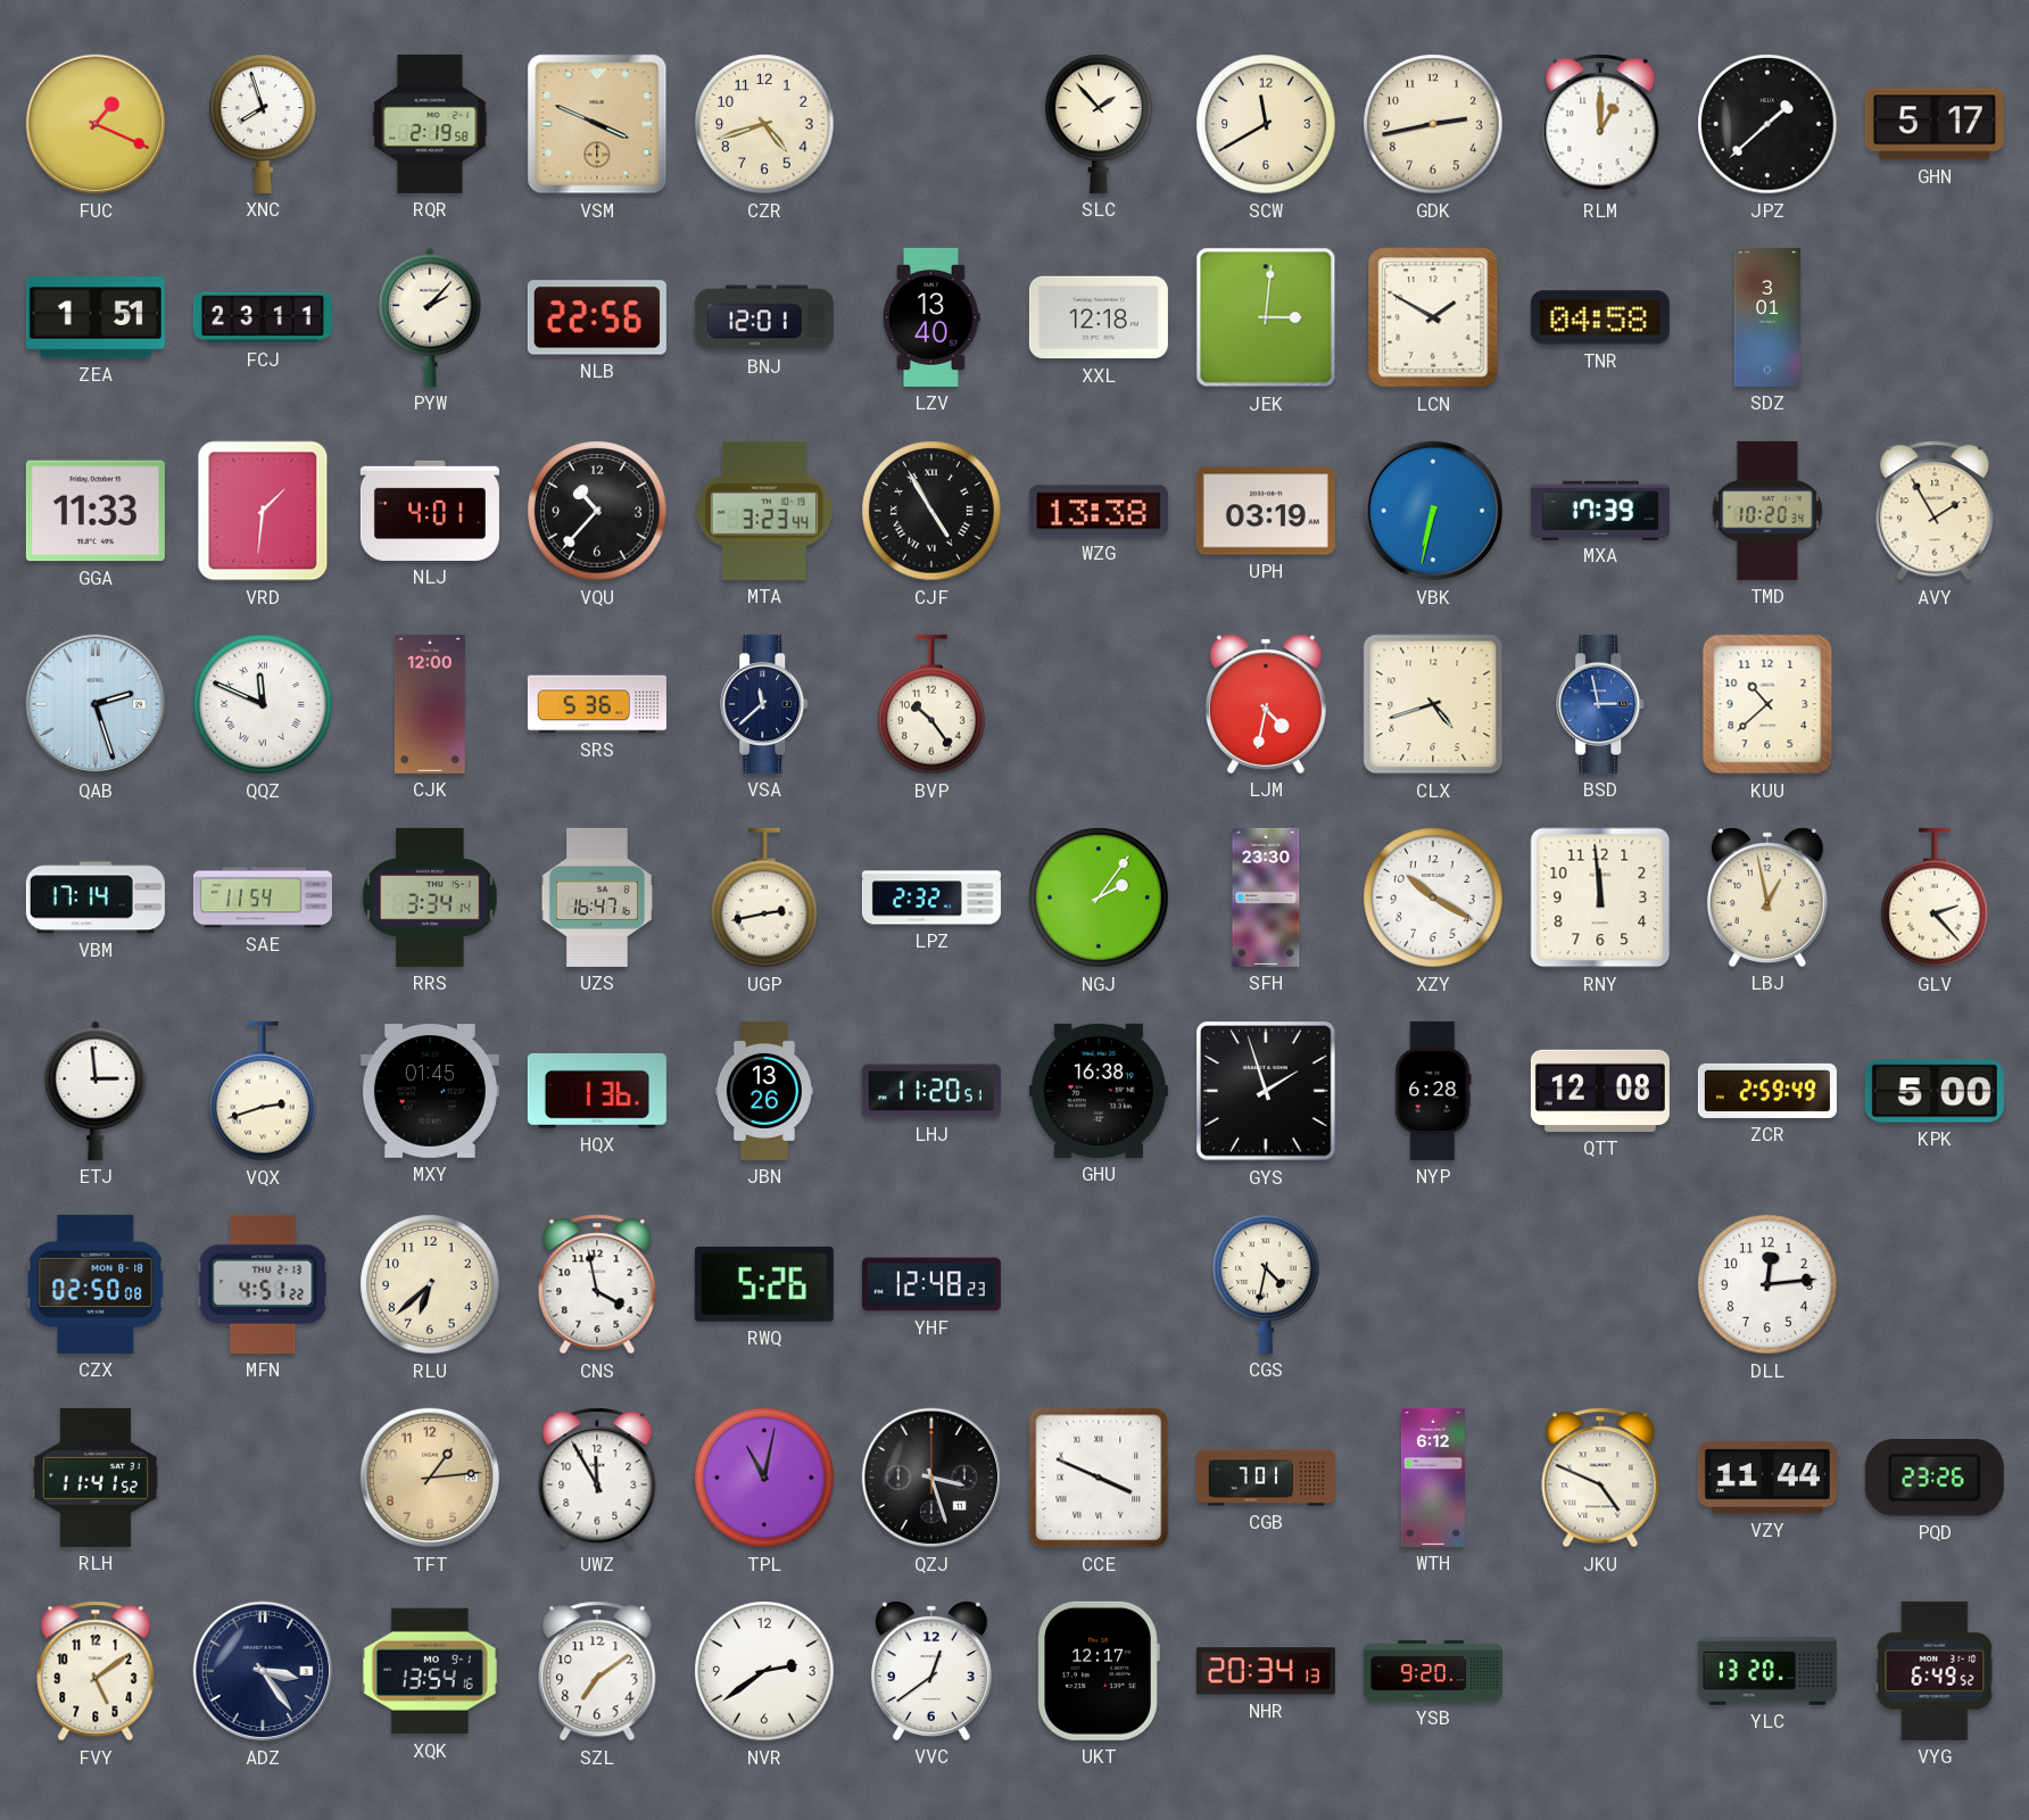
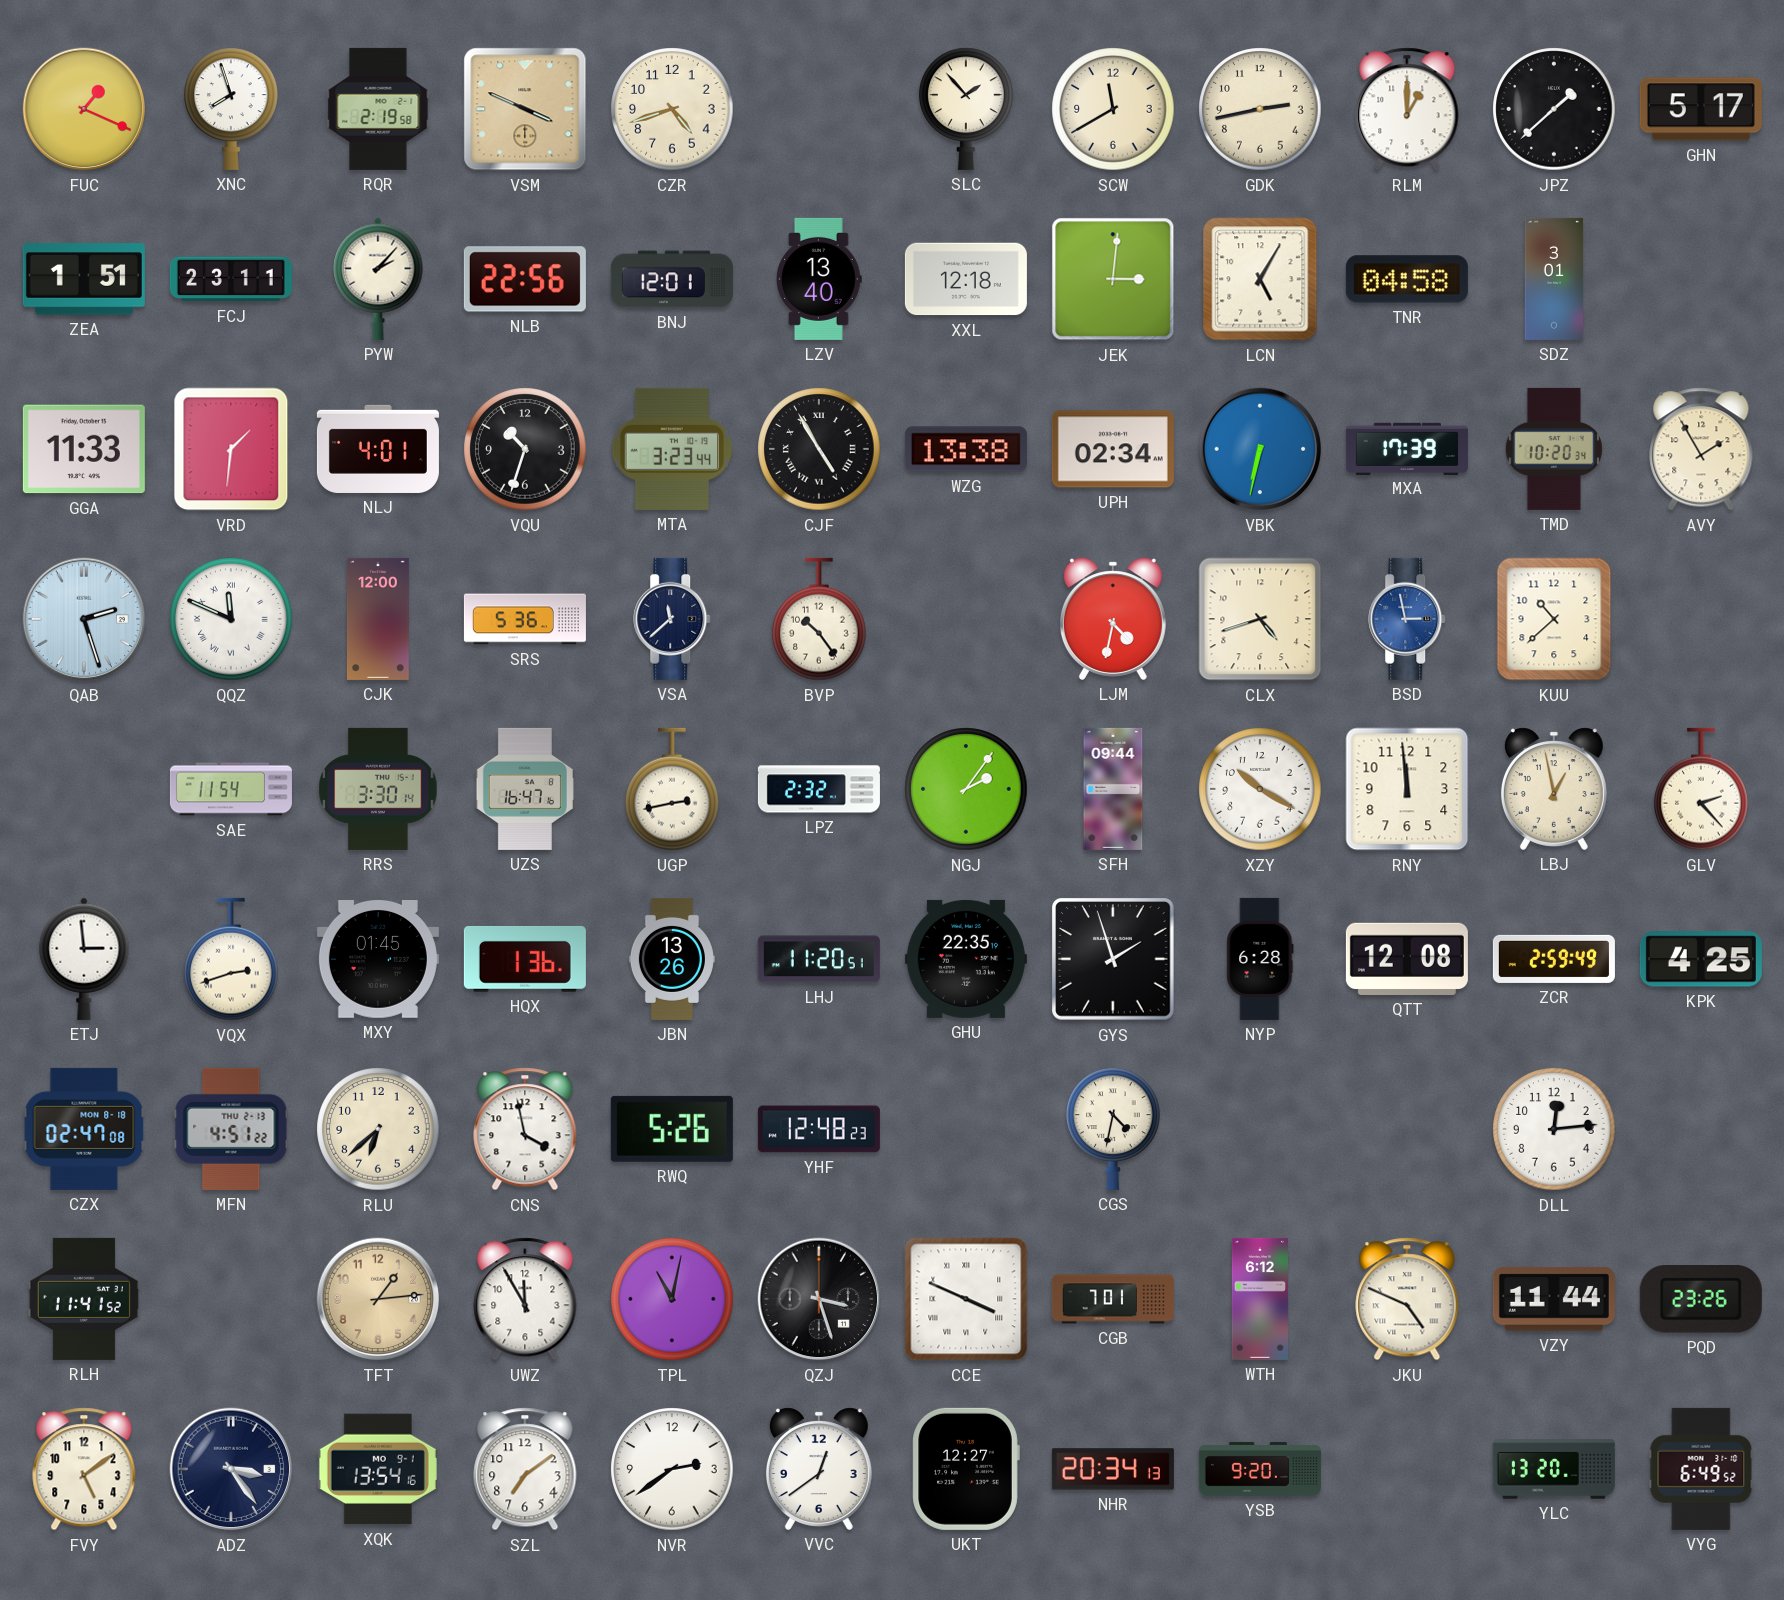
LCN: 1:50 -> 5:05
VQU: 10:37 -> 10:33
UPH: 03:19 -> 02:34
VBM: 17:14 -> none
RRS: 3:34 -> 3:30
SFH: 23:30 -> 09:44
GHU: 16:38 -> 22:35
KPK: 5:00 -> 4:25
CZX: 02:50 -> 02:47
UKT: 12:17 -> 12:27
